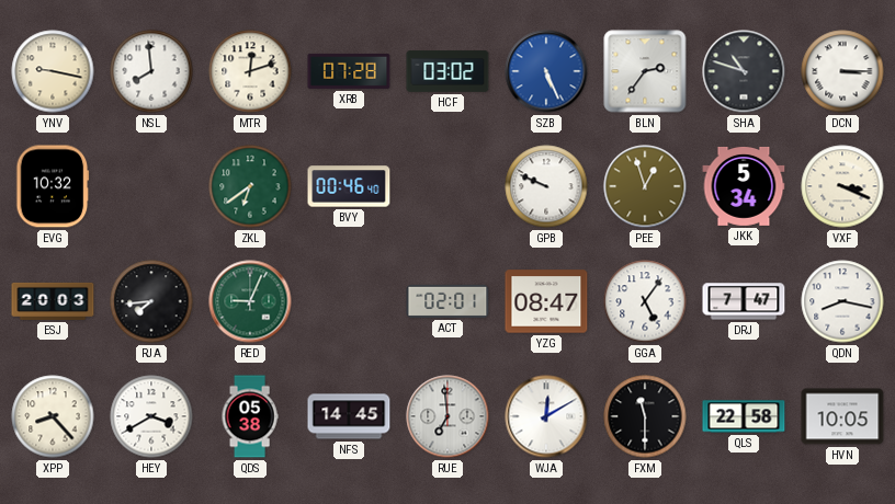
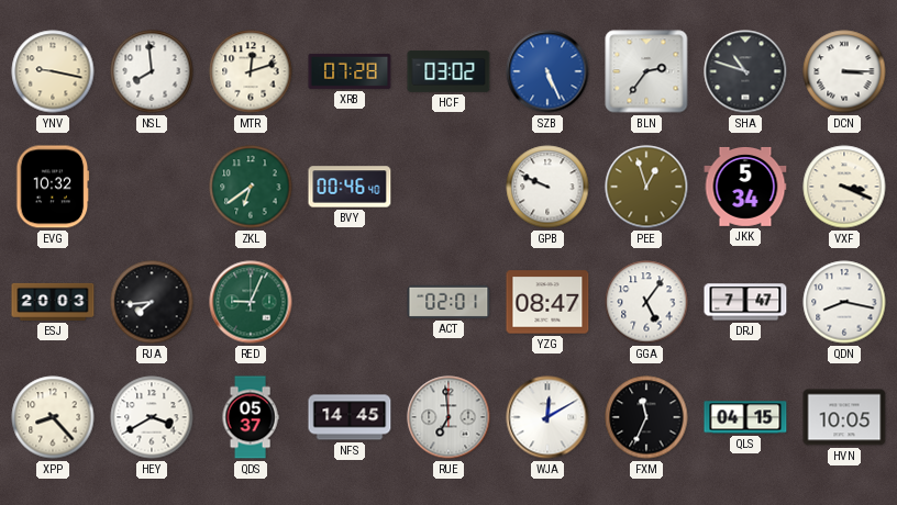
QDS: 05:38 -> 05:37
FXM: 11:30 -> 11:34
QLS: 22:58 -> 04:15
